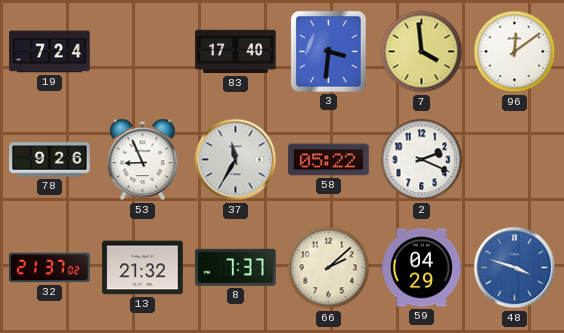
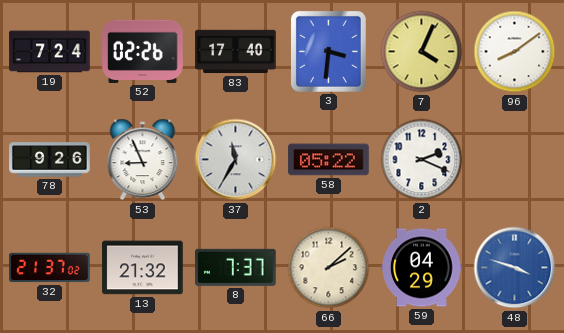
52: none -> 02:26
7: 3:59 -> 4:04
96: 12:09 -> 8:09
